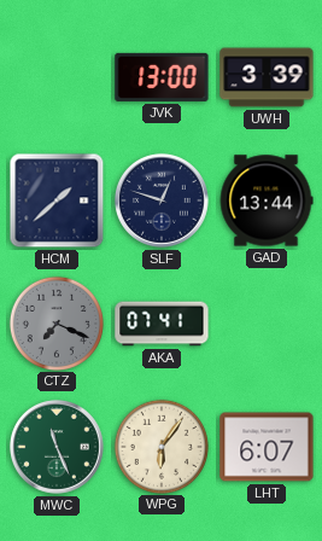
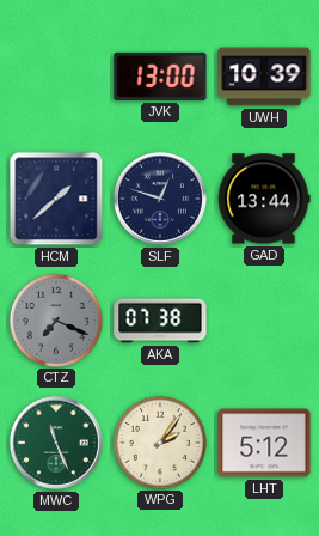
UWH: 3:39 -> 10:39
AKA: 07:41 -> 07:38
WPG: 6:06 -> 2:06
LHT: 6:07 -> 5:12
